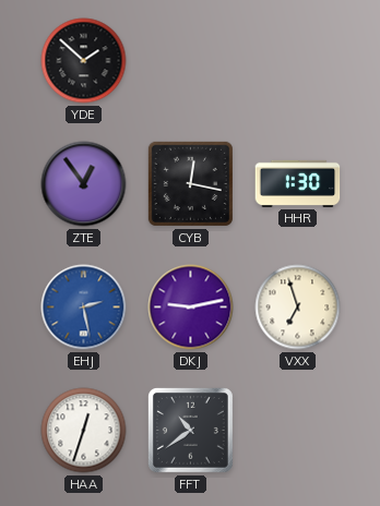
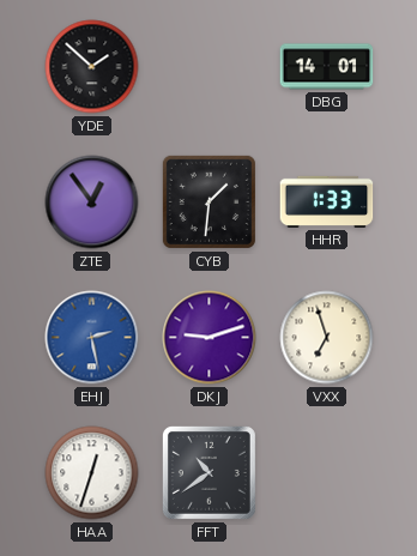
DBG: none -> 14:01
CYB: 12:17 -> 1:31
HHR: 1:30 -> 1:33
DKJ: 9:13 -> 9:12
